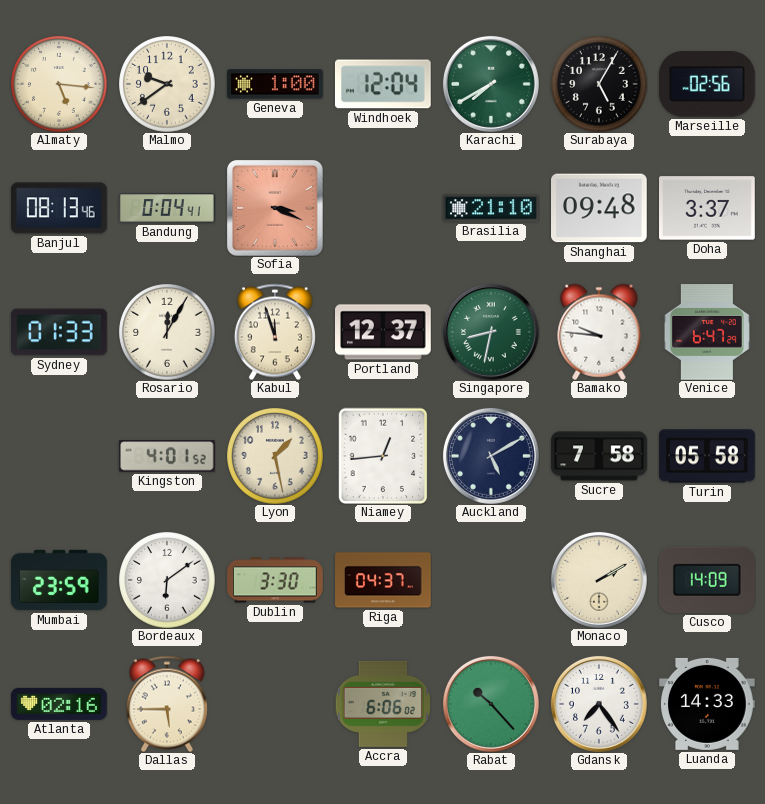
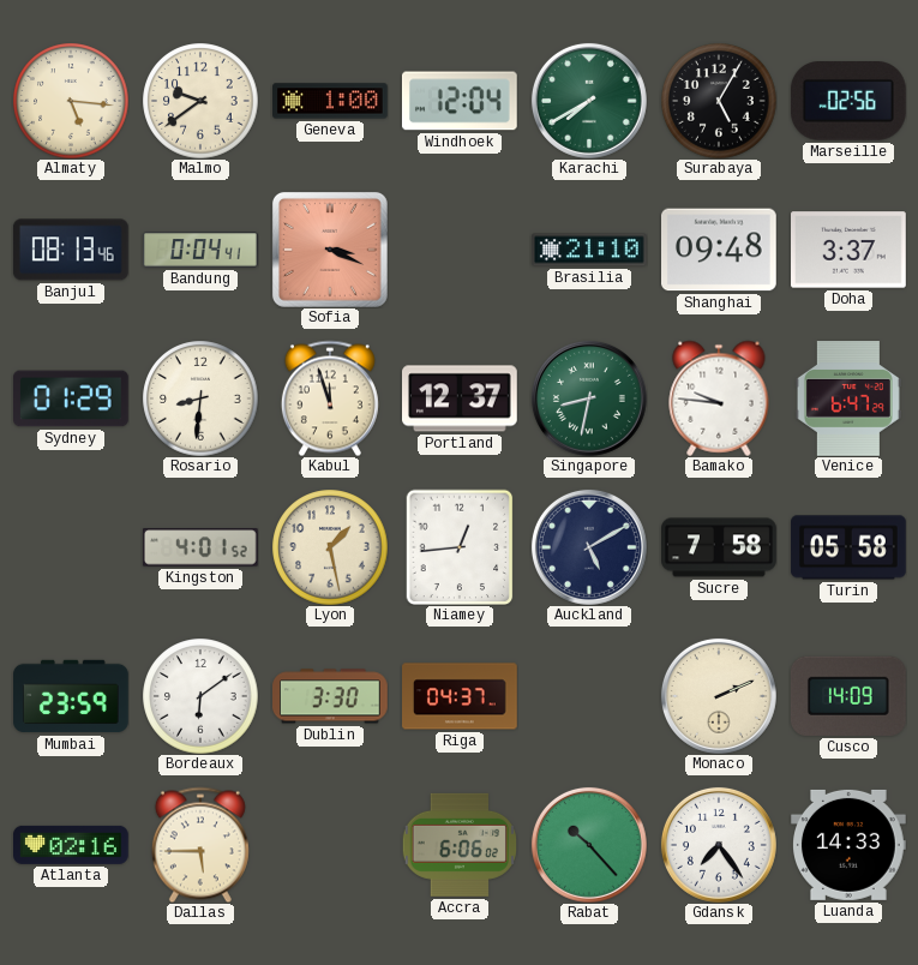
Sydney: 01:33 -> 01:29
Rosario: 12:05 -> 8:31
Monaco: 2:10 -> 2:11
